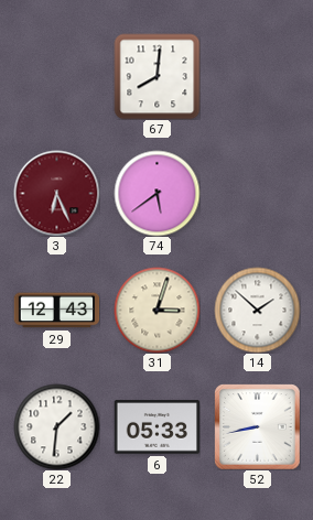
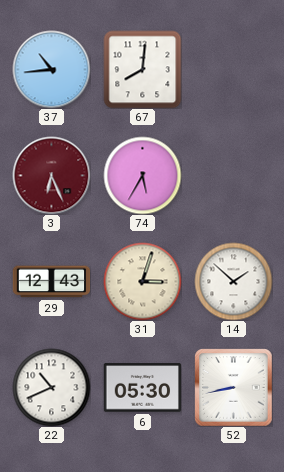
37: none -> 10:44
74: 5:39 -> 5:35
22: 1:31 -> 10:41
6: 05:33 -> 05:30
